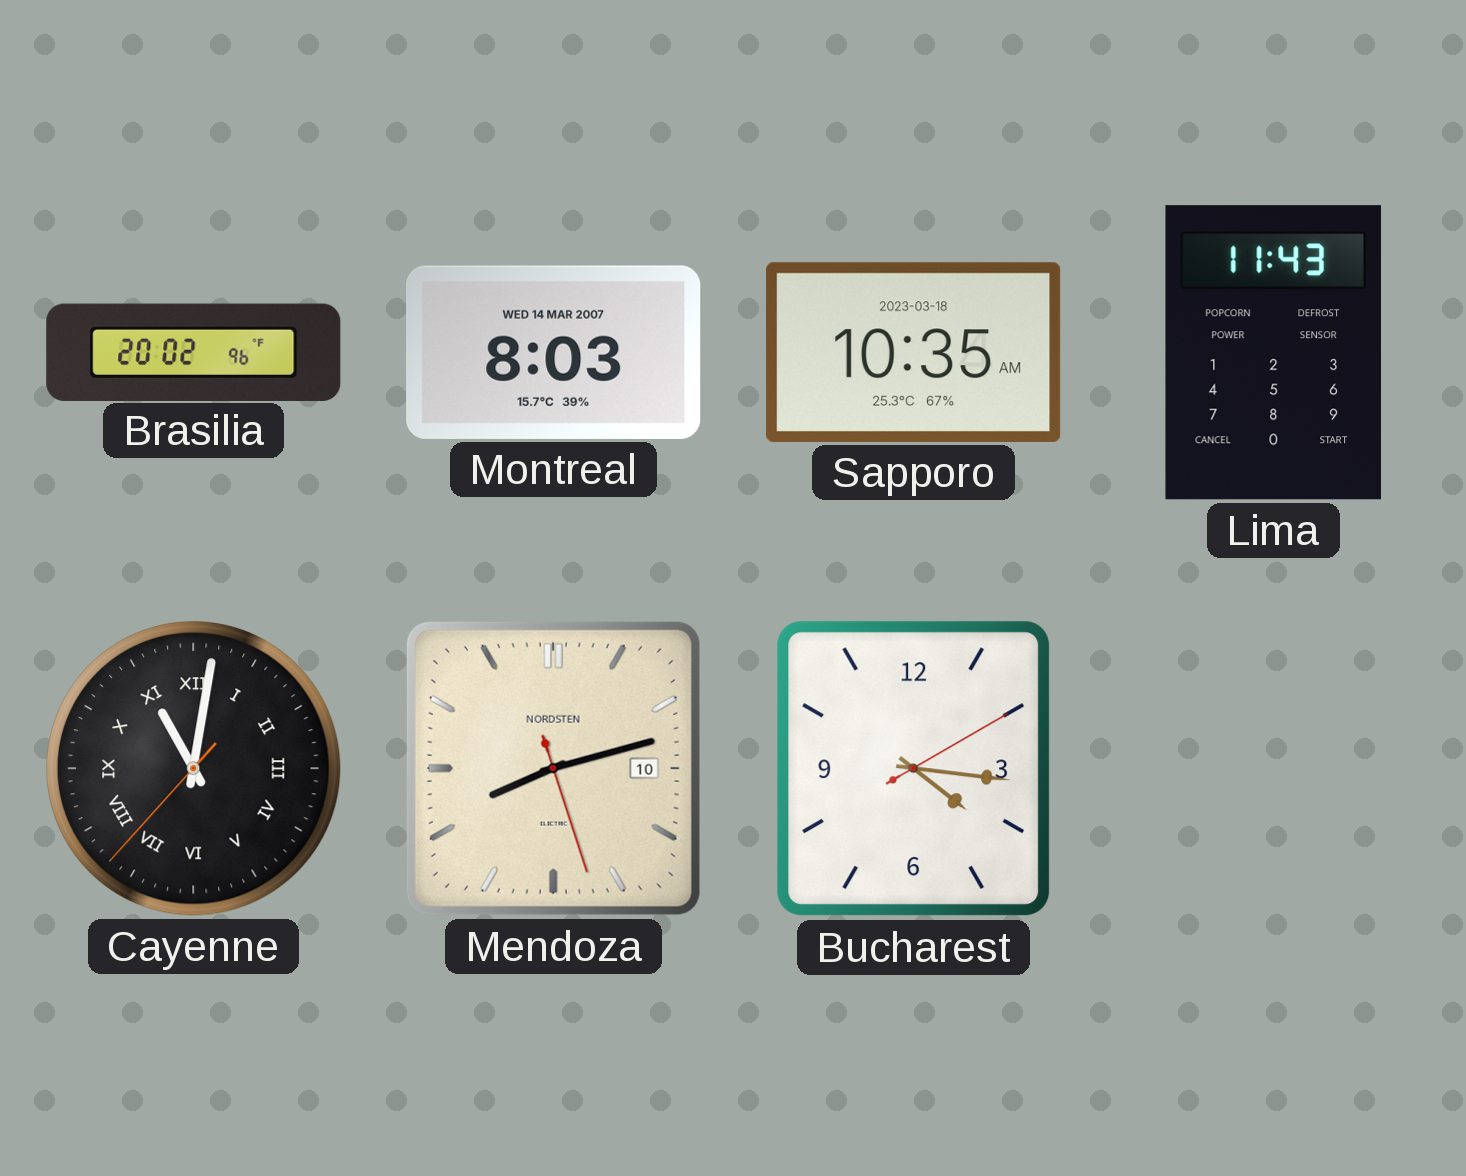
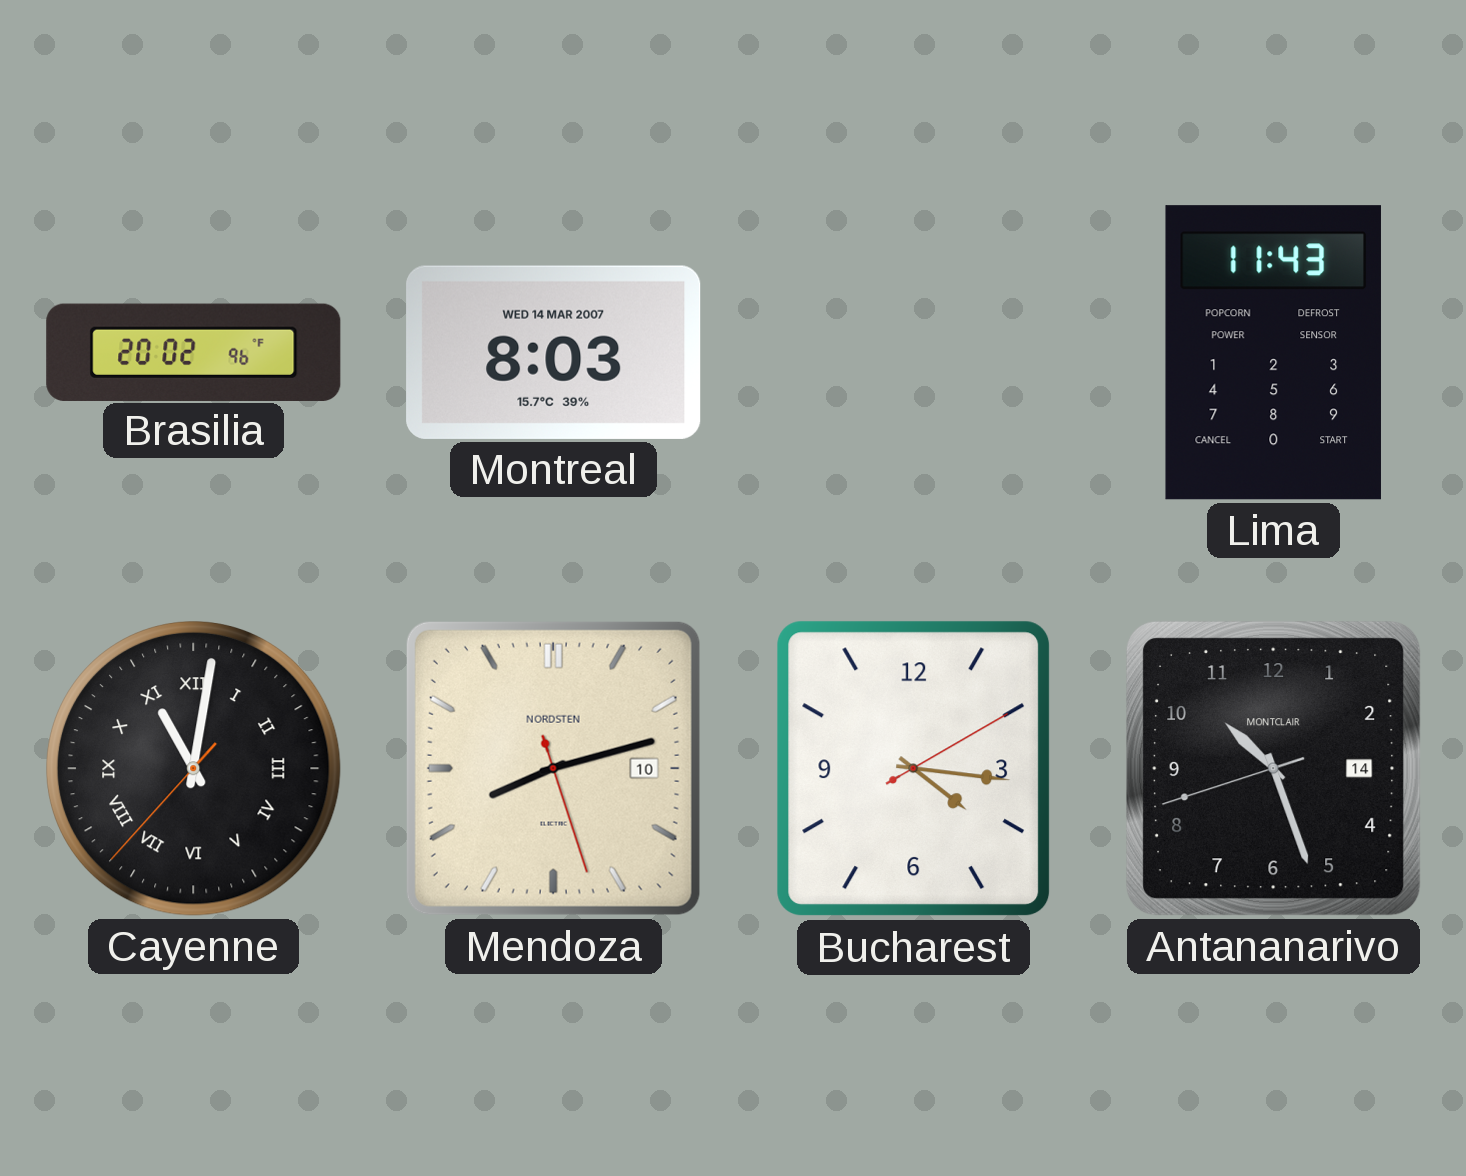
Sapporo: 10:35 -> none
Antananarivo: none -> 10:26
